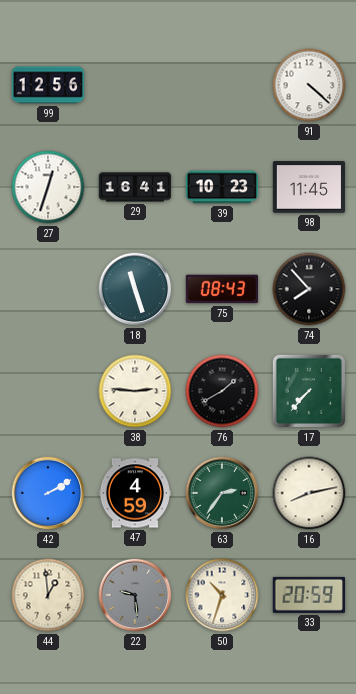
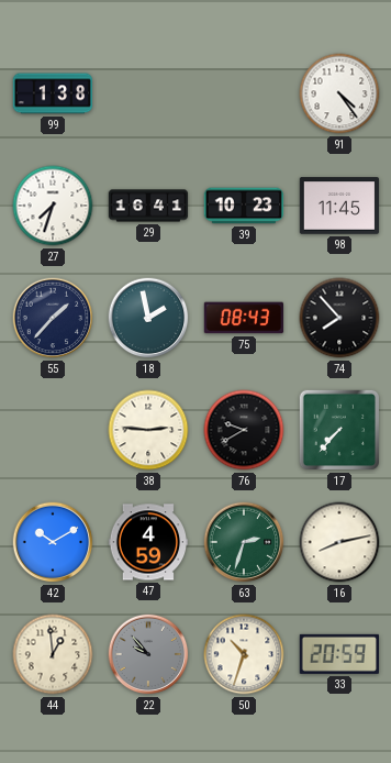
99: 12:56 -> 1:38
91: 4:22 -> 4:24
27: 12:33 -> 7:33
55: none -> 1:37
18: 11:27 -> 1:58
76: 1:40 -> 9:40
42: 2:10 -> 10:10
63: 2:36 -> 2:33
22: 9:29 -> 9:53
